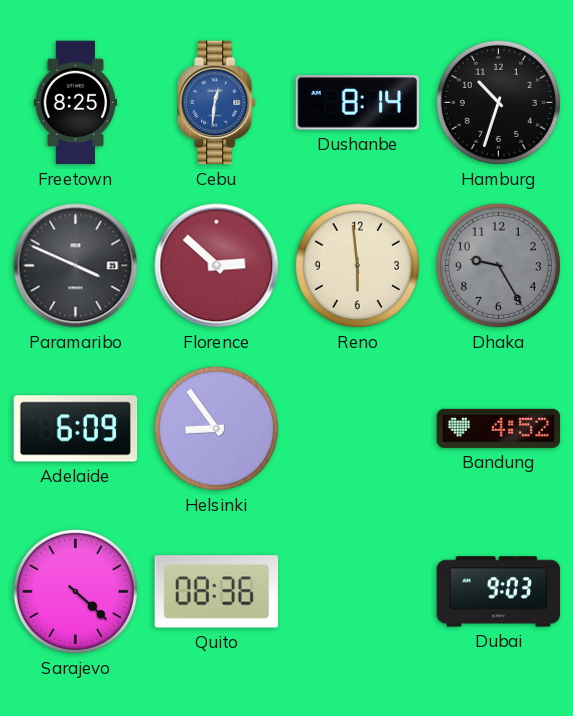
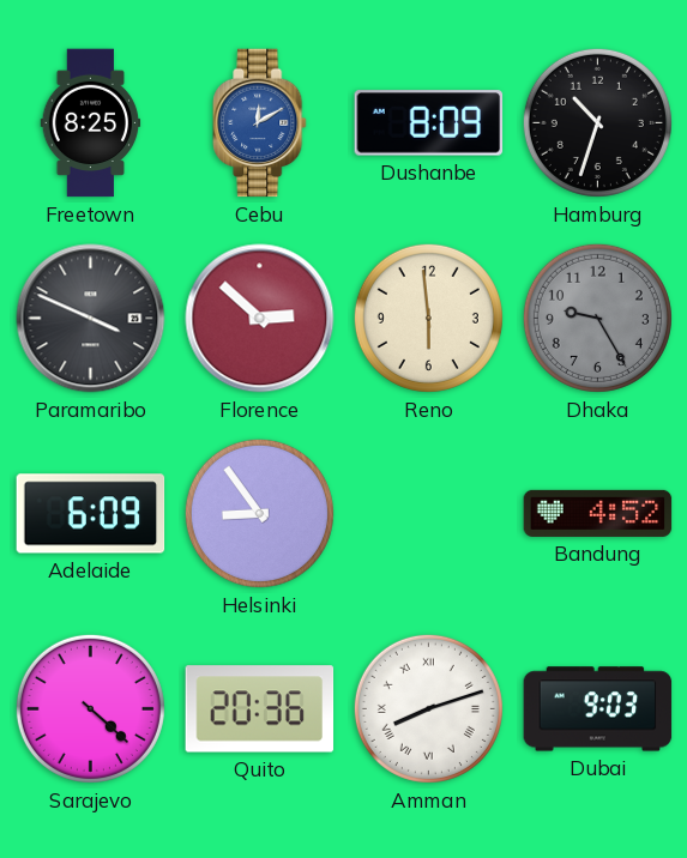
Cebu: 12:31 -> 12:10
Dushanbe: 8:14 -> 8:09
Quito: 08:36 -> 20:36
Amman: none -> 8:12
